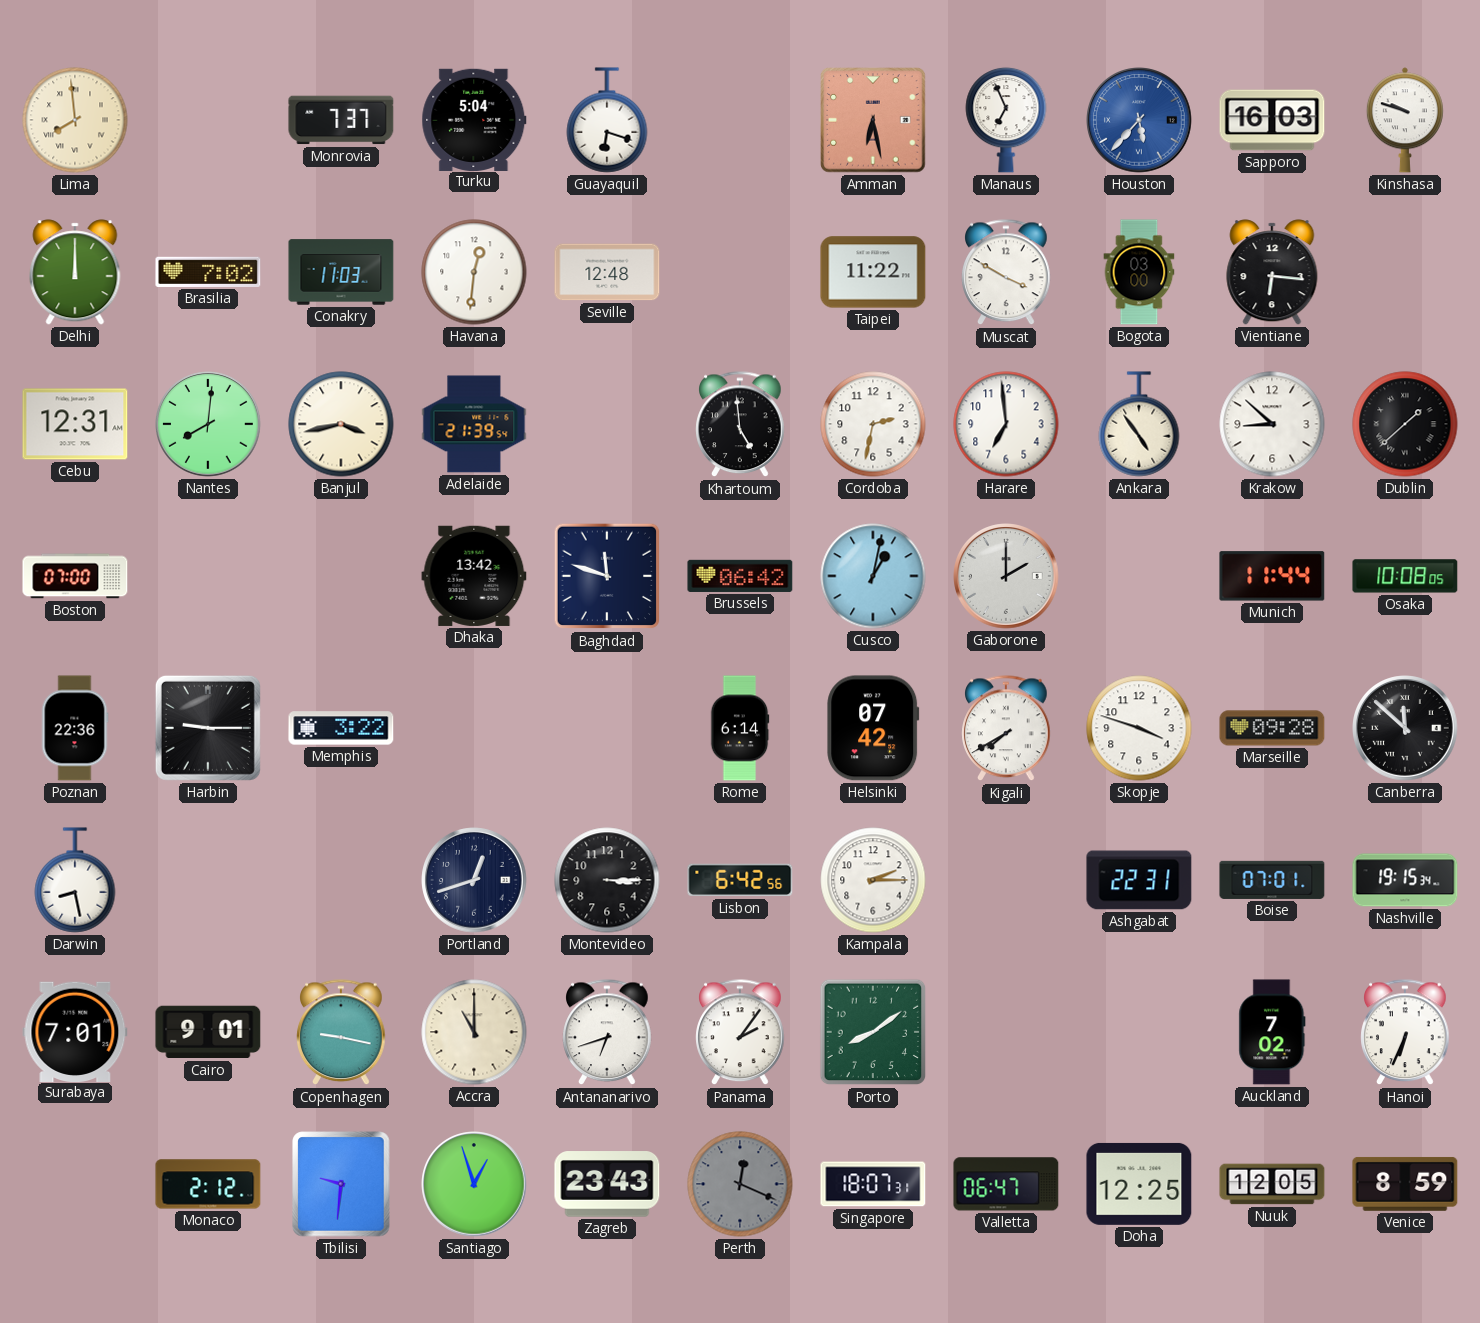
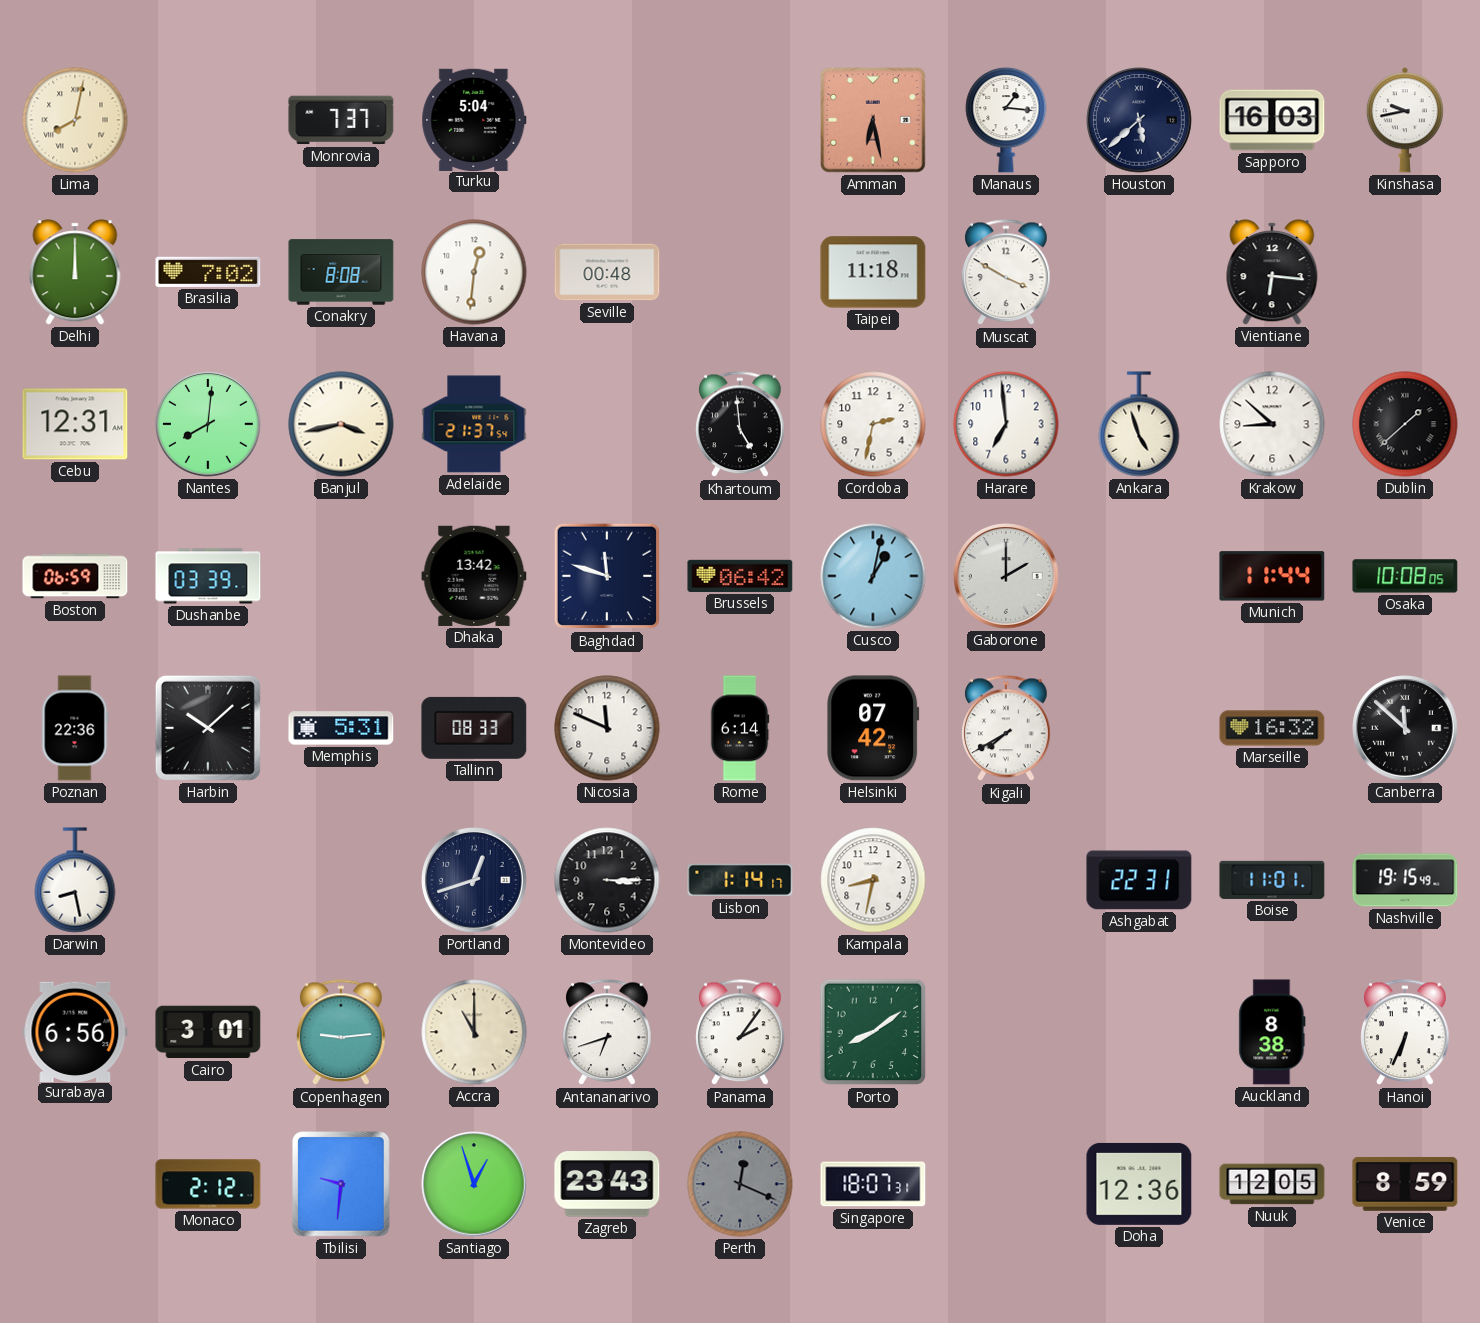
Lima: 7:59 -> 8:02
Guayaquil: 6:18 -> none
Manaus: 6:56 -> 1:16
Houston: 5:37 -> 5:38
Houston dial: blue -> navy
Kinshasa: 9:48 -> 9:43
Conakry: 11:03 -> 8:08
Seville: 12:48 -> 00:48
Taipei: 11:22 -> 11:18
Bogota: 03:00 -> none
Adelaide: 21:39 -> 21:37
Ankara: 4:54 -> 4:57
Boston: 07:00 -> 06:59
Dushanbe: none -> 03:39
Harbin: 9:15 -> 10:08
Memphis: 3:22 -> 5:31
Tallinn: none -> 08:33
Nicosia: none -> 11:49
Skopje: 3:48 -> none
Marseille: 09:28 -> 16:32
Lisbon: 6:42 -> 1:14
Kampala: 2:15 -> 8:32
Boise: 07:01 -> 11:01
Nashville: 19:15:34 -> 19:15:49
Surabaya: 7:01 -> 6:56
Cairo: 9:01 -> 3:01
Copenhagen: 9:17 -> 9:14
Auckland: 7:02 -> 8:38
Valletta: 06:47 -> none
Doha: 12:25 -> 12:36
